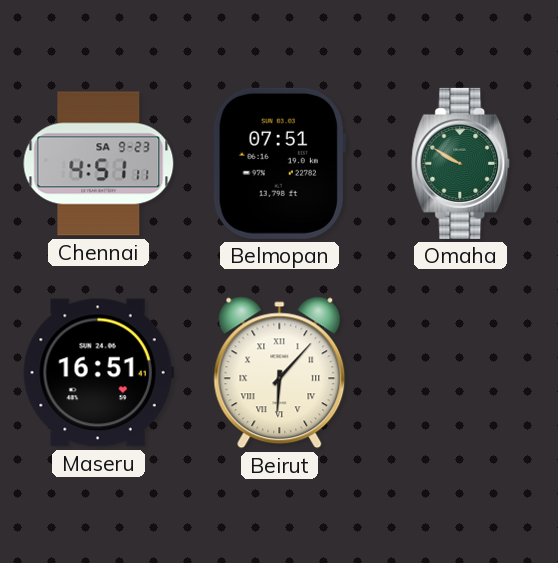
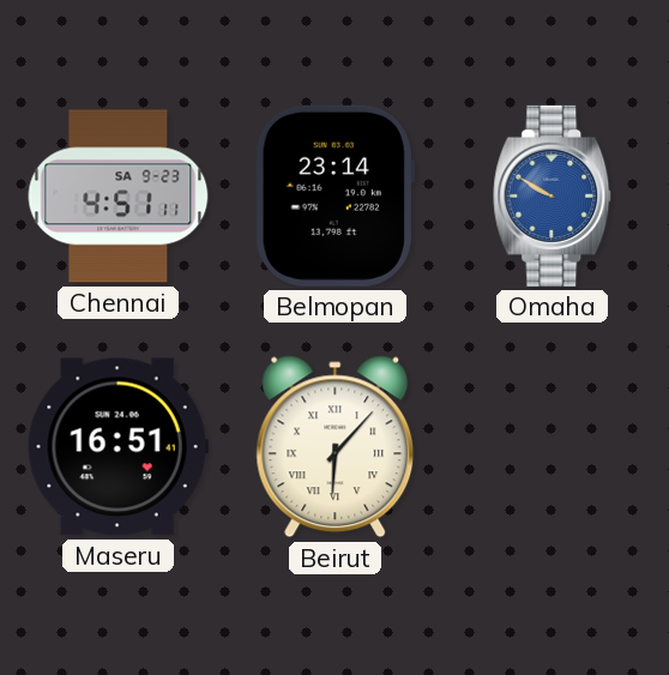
Belmopan: 07:51 -> 23:14
Omaha dial: green -> blue
